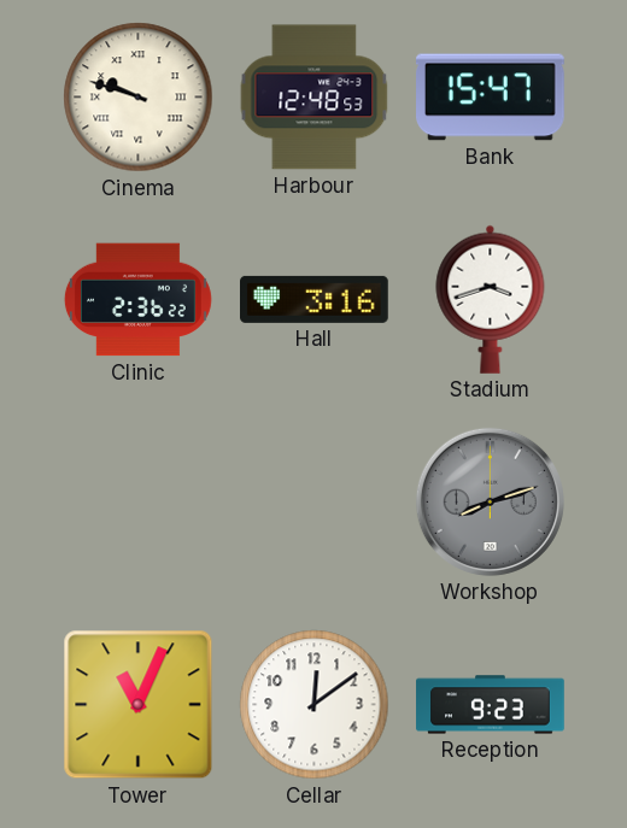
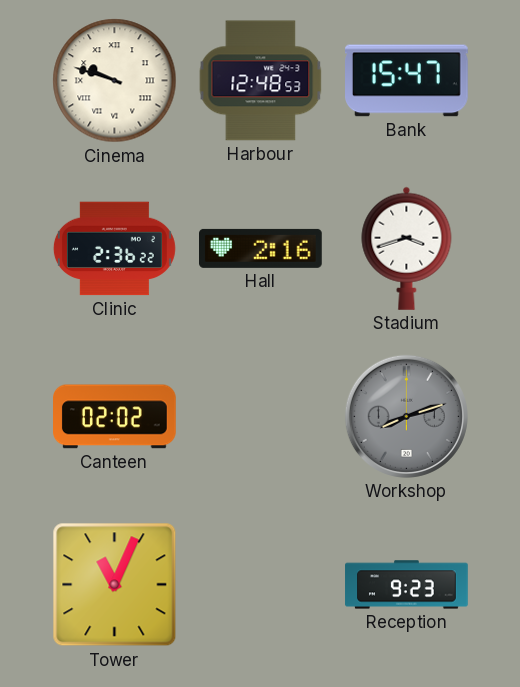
Hall: 3:16 -> 2:16
Canteen: none -> 02:02
Cellar: 12:09 -> none
